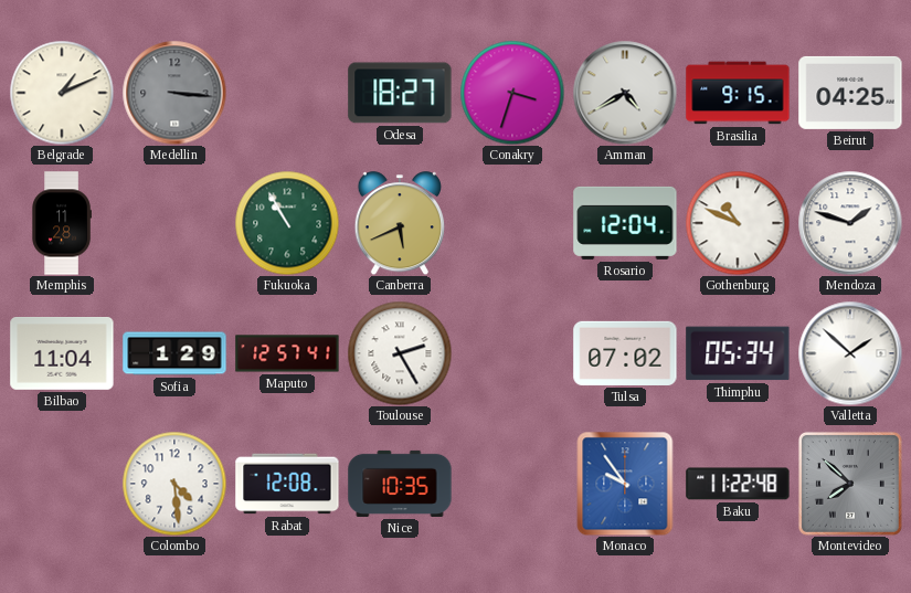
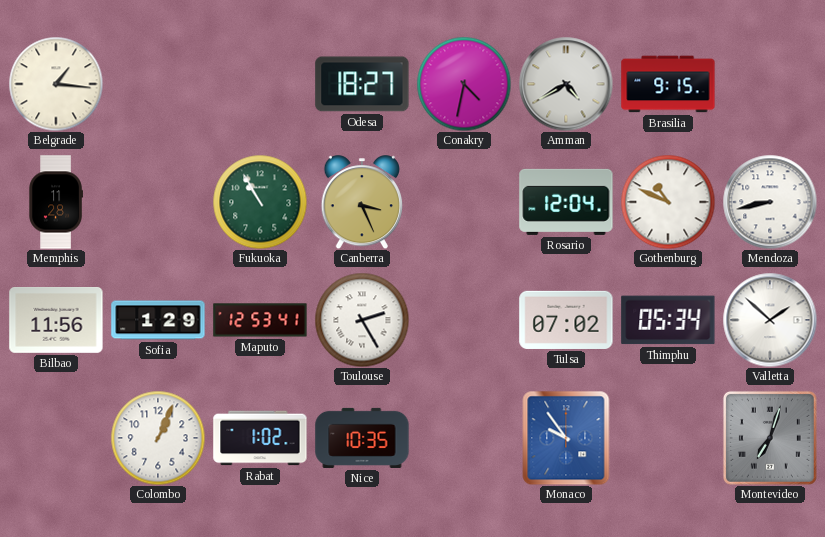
Belgrade: 1:11 -> 1:16
Medellin: 3:16 -> none
Conakry: 3:33 -> 4:32
Beirut: 04:25 -> none
Canberra: 5:41 -> 3:26
Mendoza: 1:48 -> 8:43
Bilbao: 11:04 -> 11:56
Maputo: 12:57 -> 12:53
Colombo: 4:29 -> 1:04
Rabat: 12:08 -> 1:02
Baku: 11:22 -> none
Montevideo: 7:52 -> 7:03
